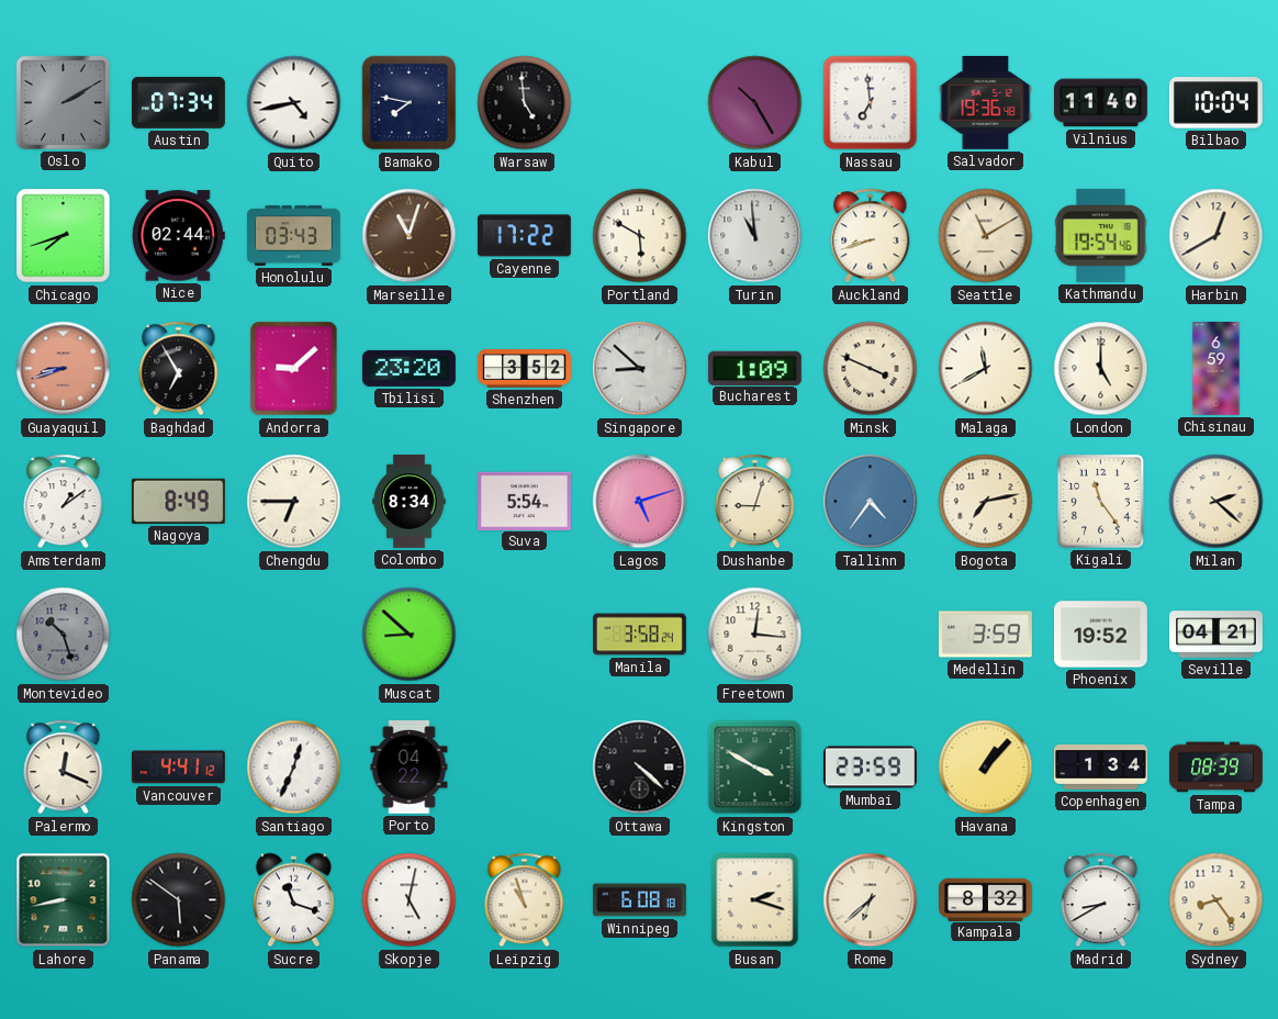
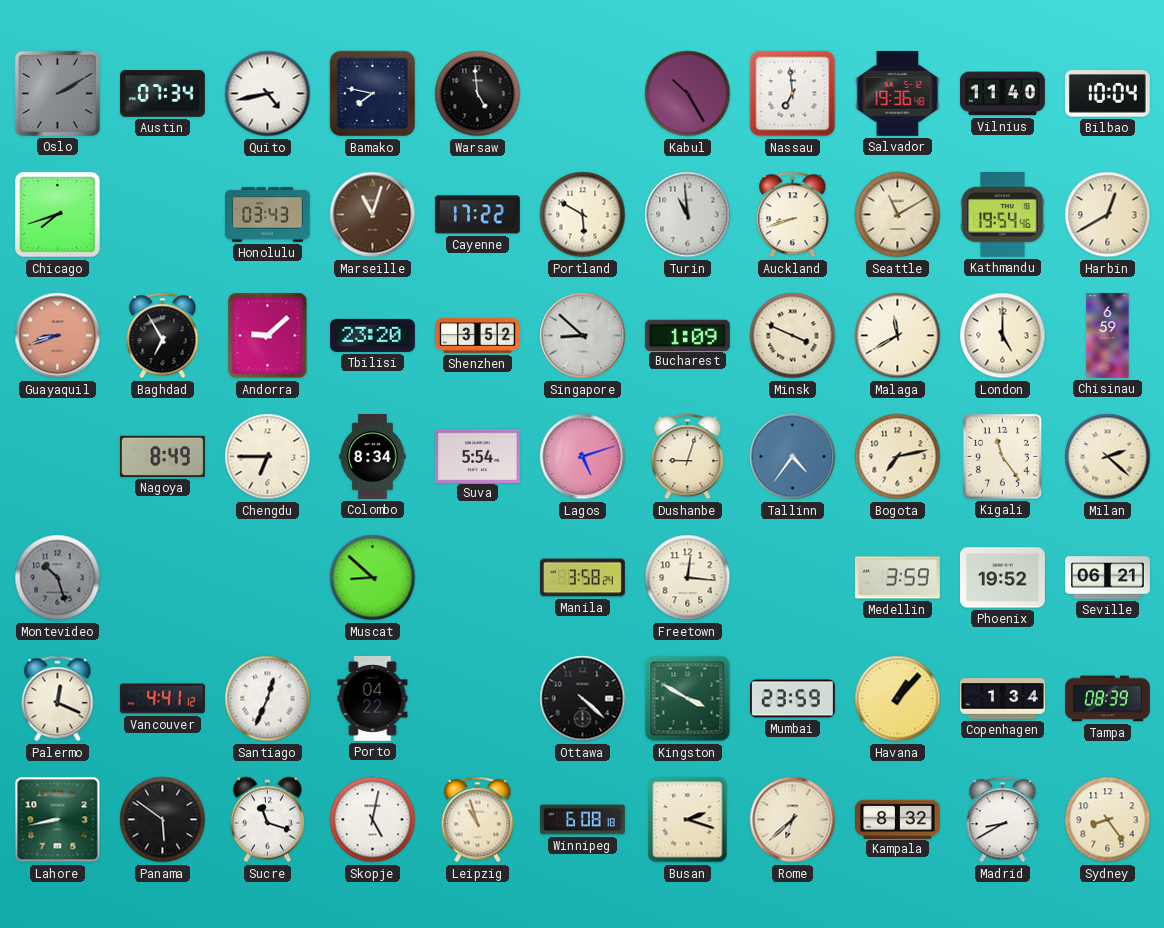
Nice: 02:44 -> none
Amsterdam: 1:09 -> none
Seville: 04:21 -> 06:21
